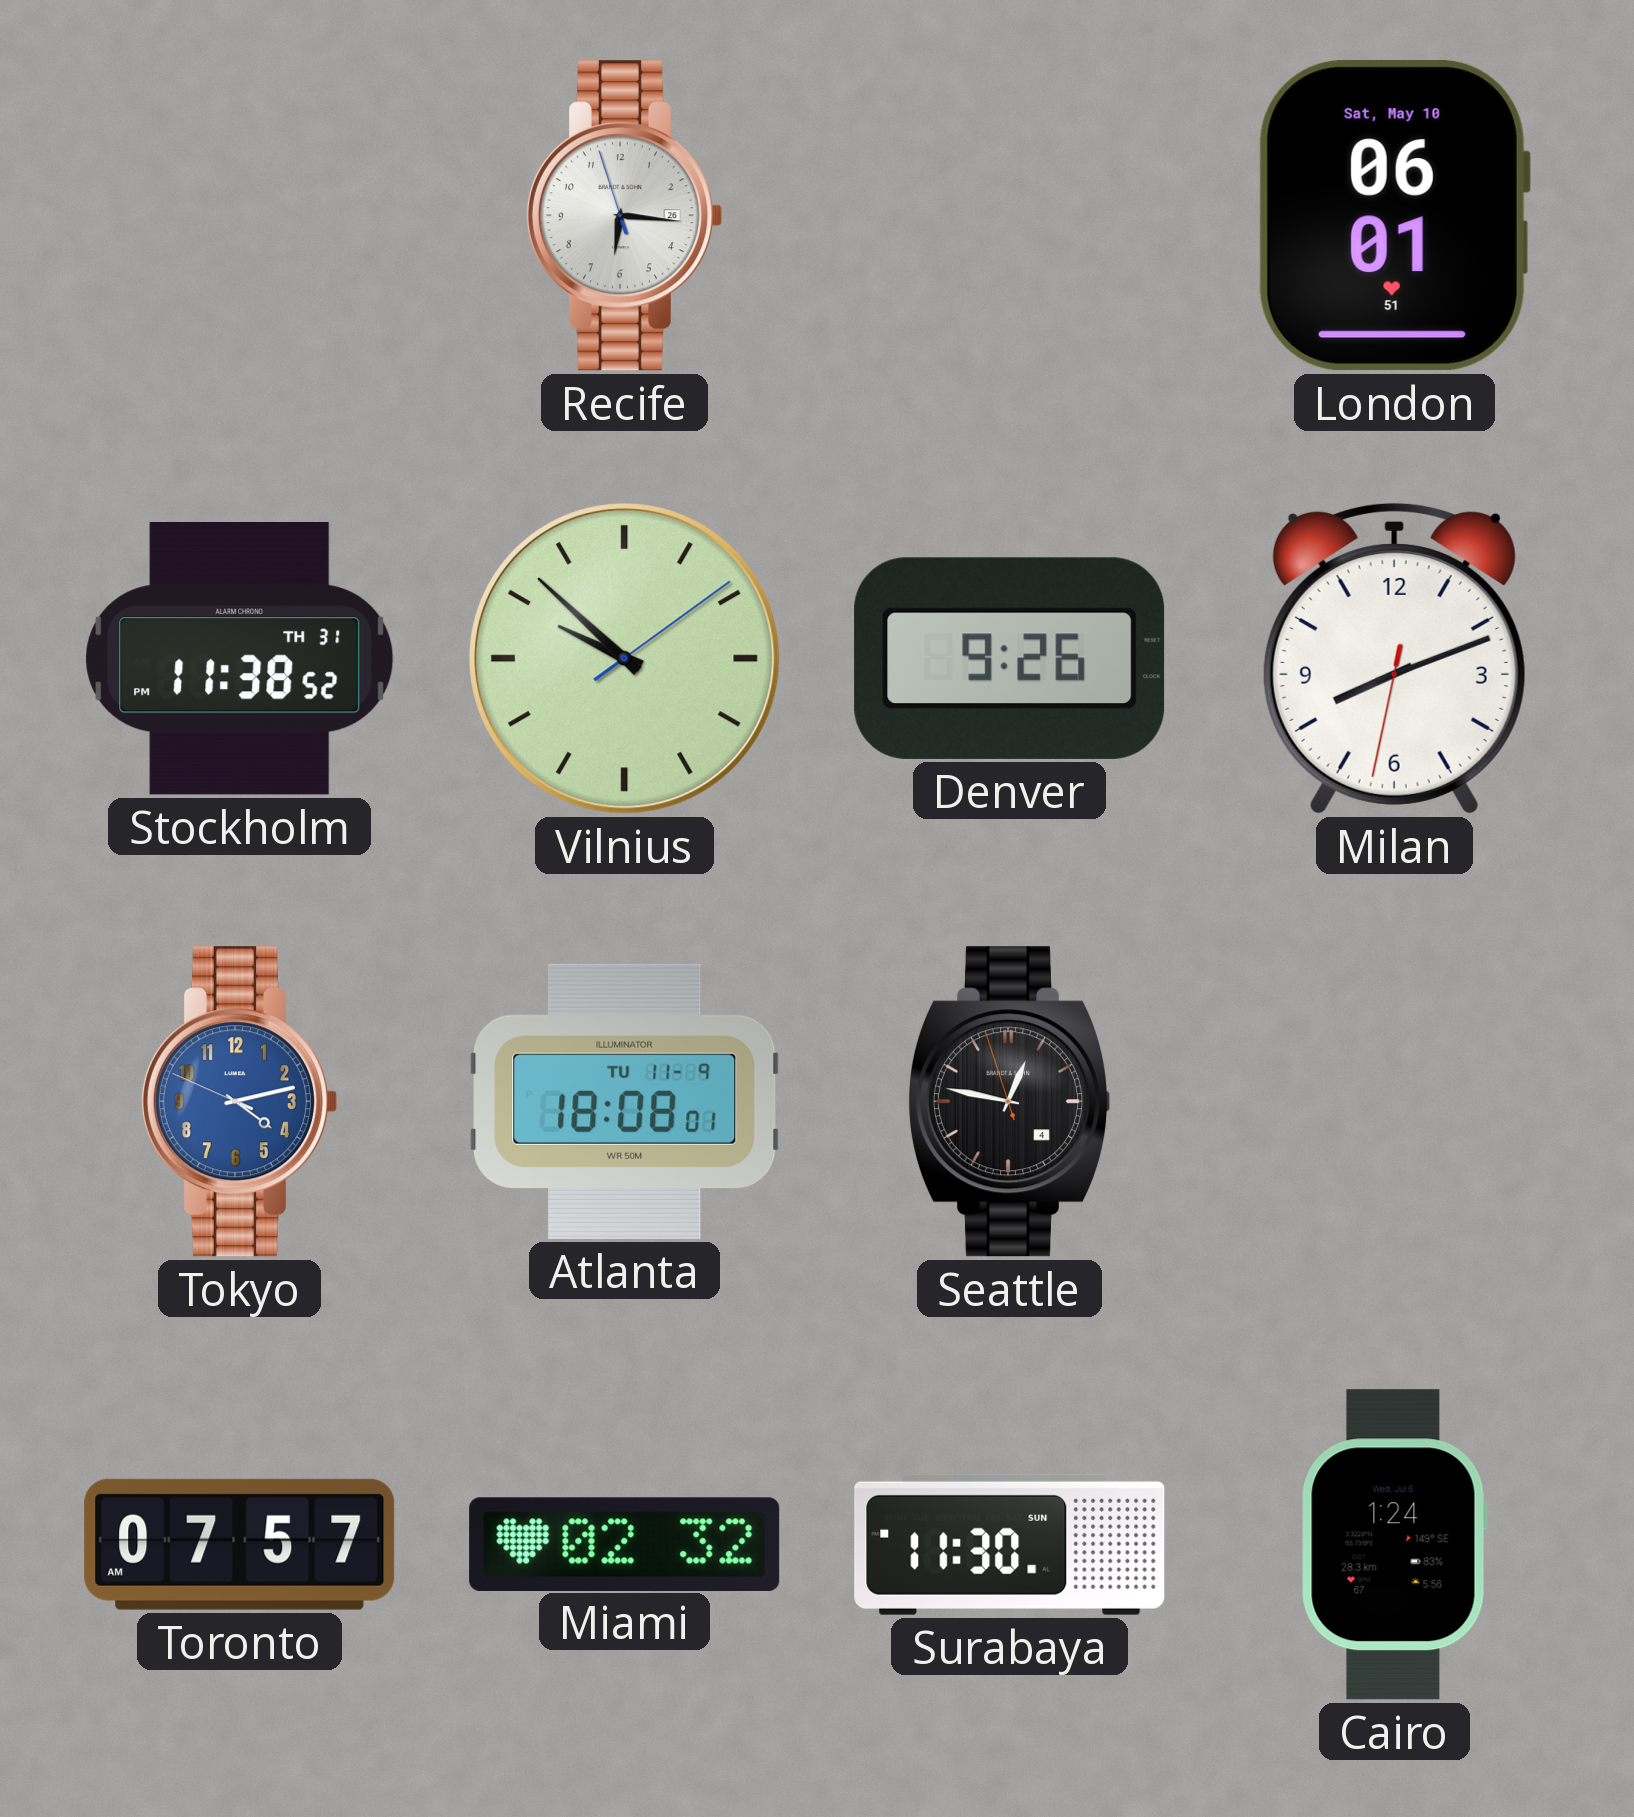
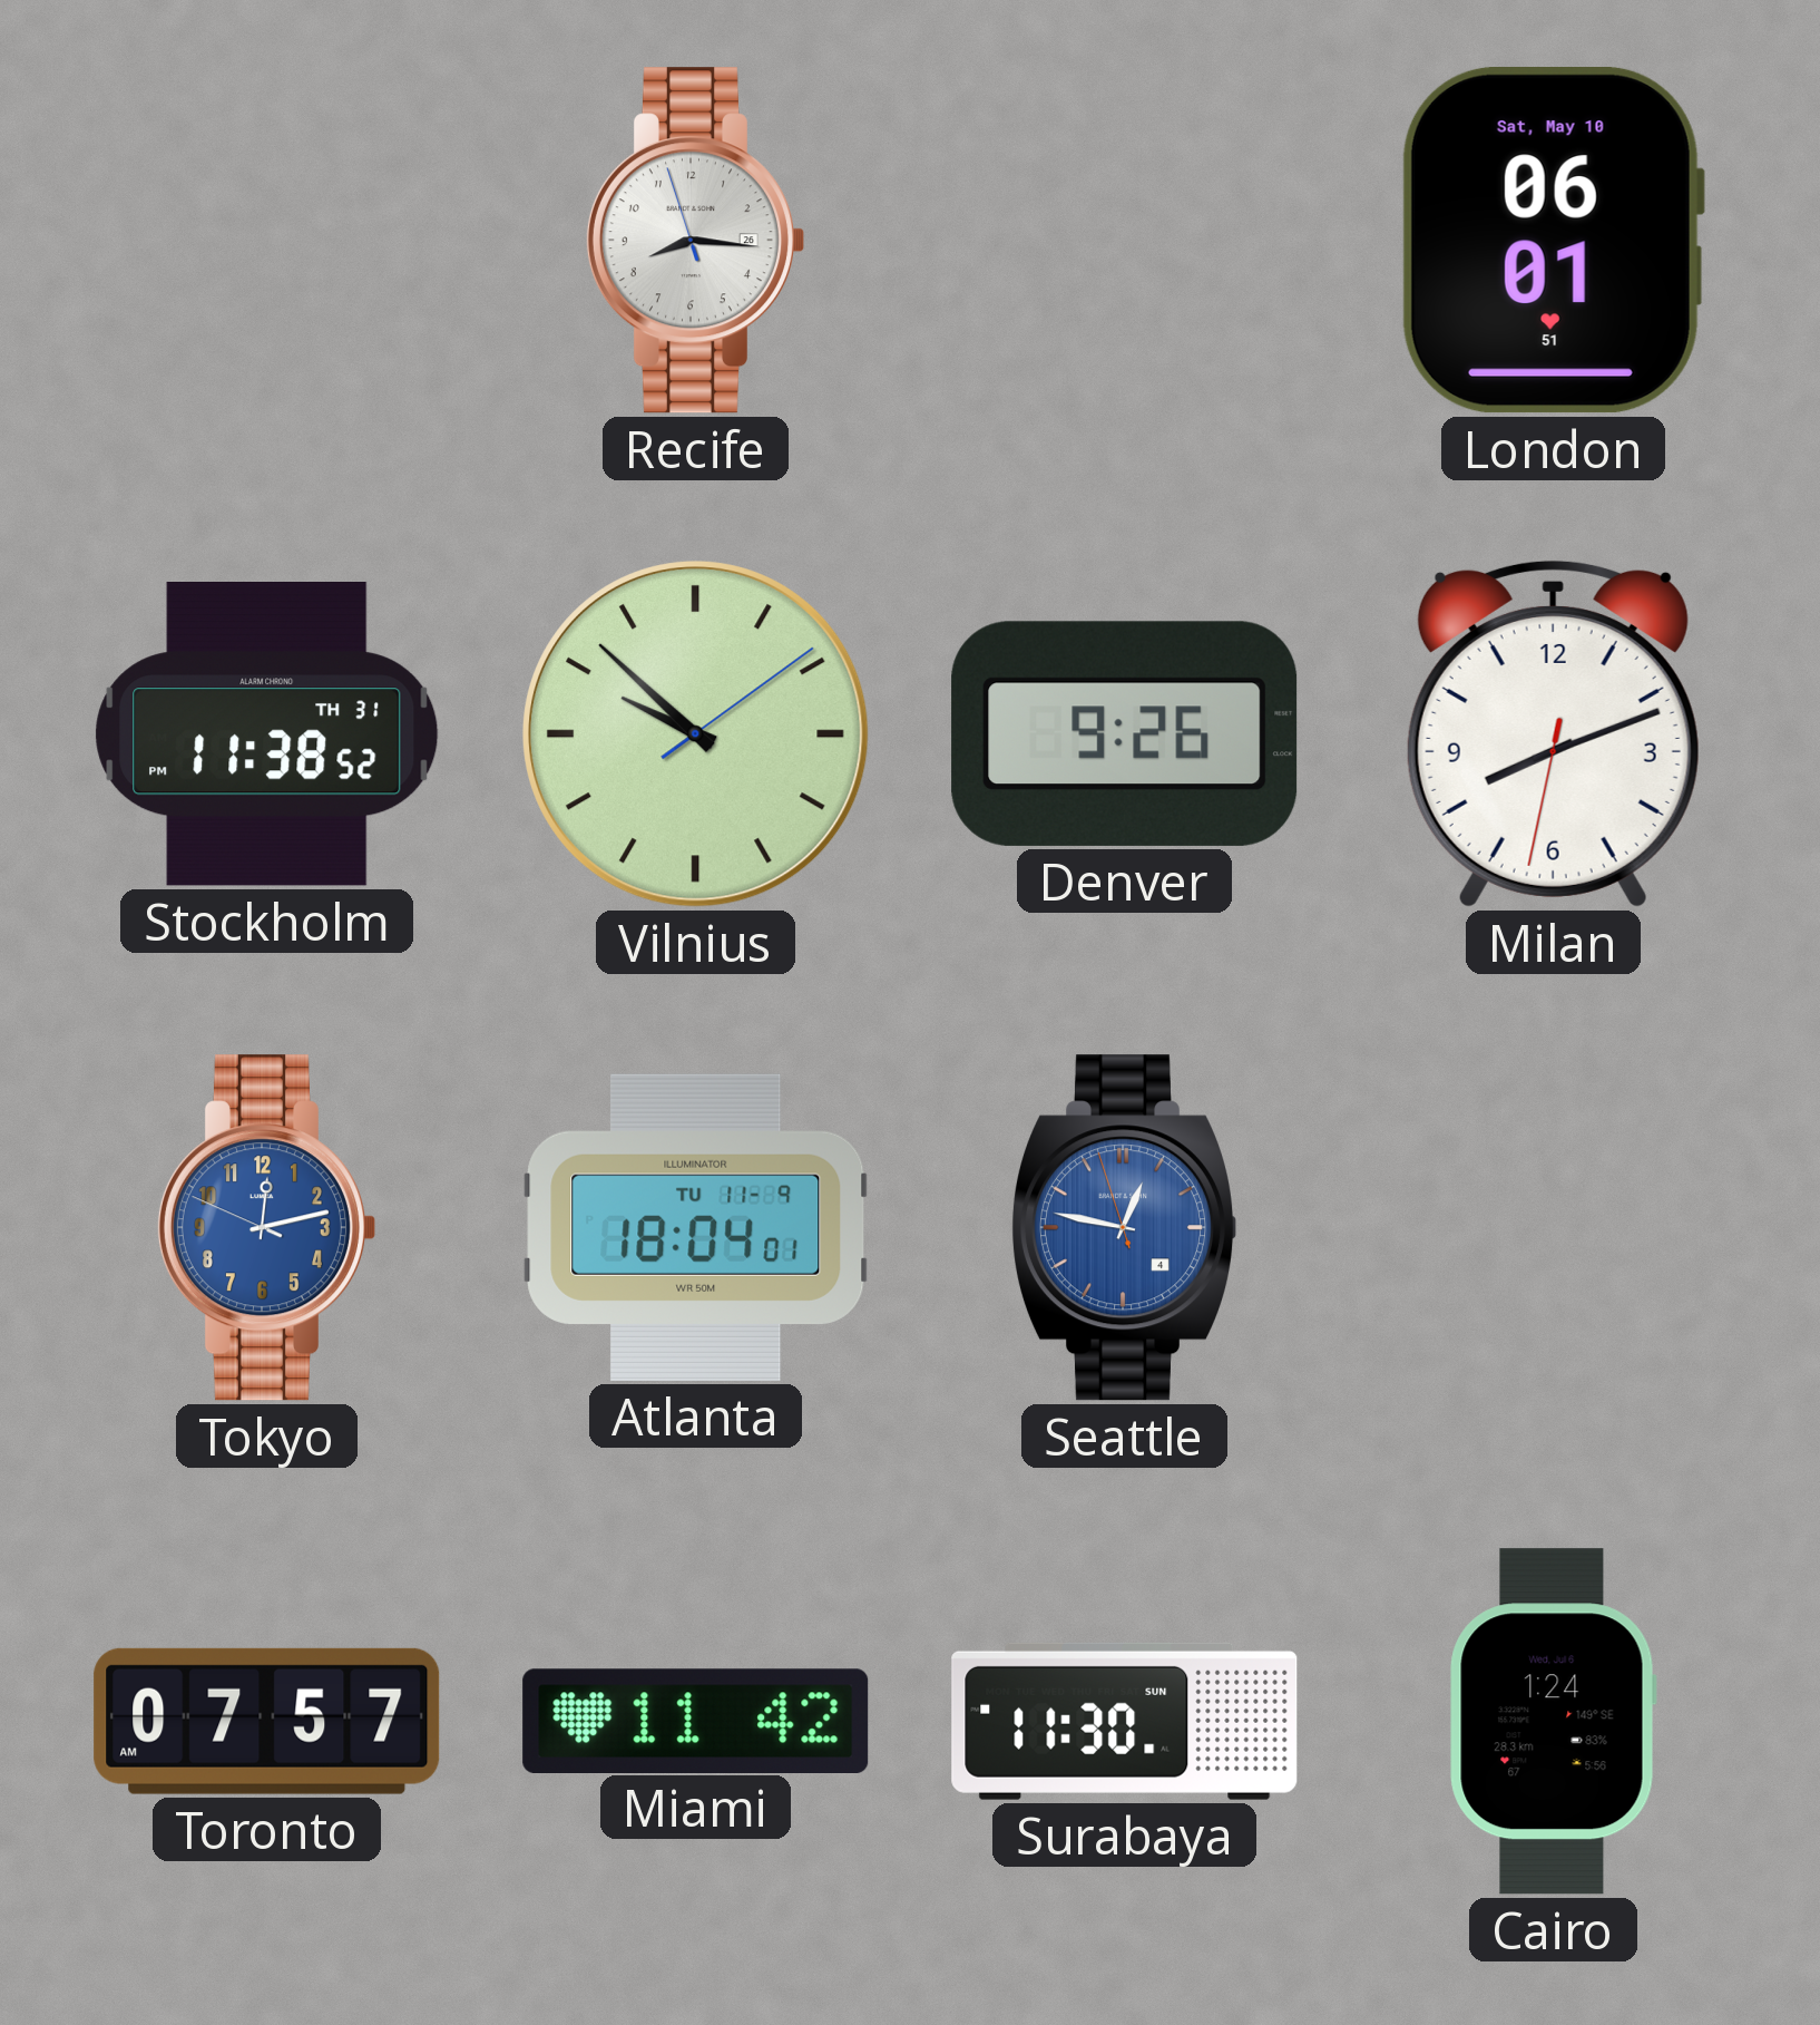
Recife: 6:15 -> 8:15
Tokyo: 4:12 -> 12:12
Atlanta: 18:08 -> 18:04
Seattle dial: black -> blue
Miami: 02:32 -> 11:42
